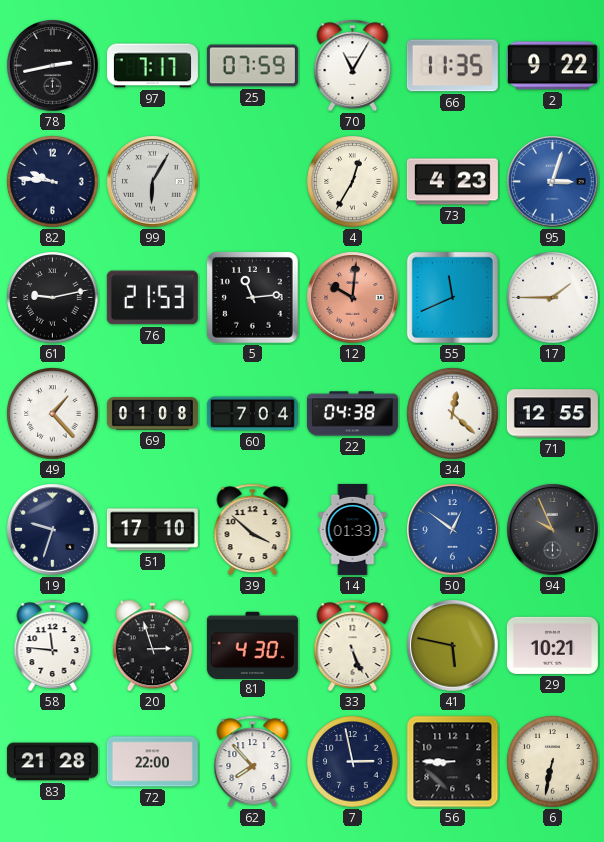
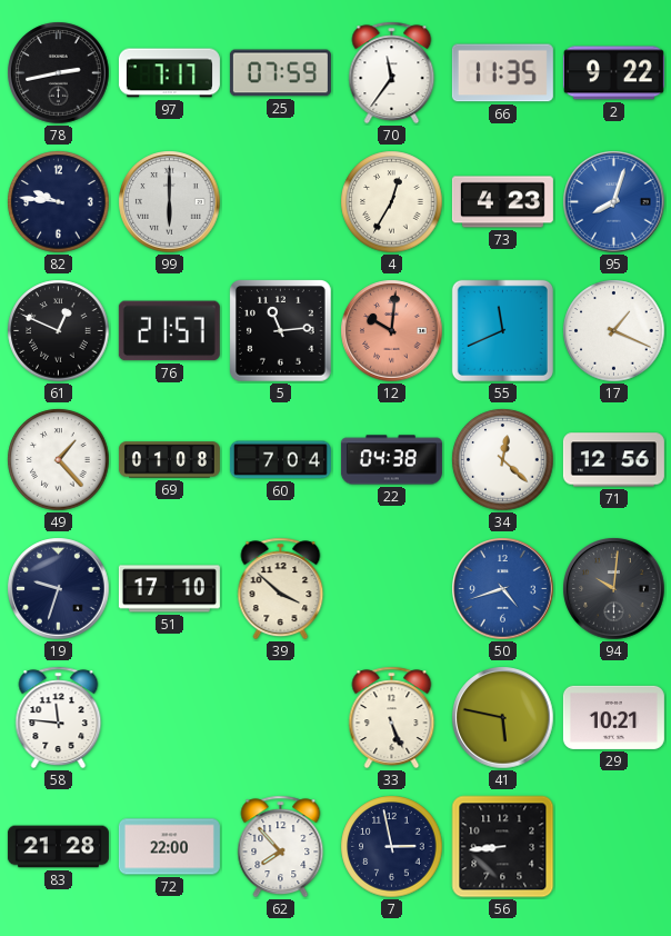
70: 11:05 -> 11:36
99: 6:05 -> 6:00
95: 3:03 -> 8:03
61: 9:13 -> 12:49
76: 21:53 -> 21:57
17: 1:45 -> 1:19
71: 12:55 -> 12:56
14: 01:33 -> none
50: 12:51 -> 4:42
94: 9:56 -> 10:01
20: 2:57 -> none
81: 4:30 -> none
56: 8:45 -> 8:44
6: 6:32 -> none
